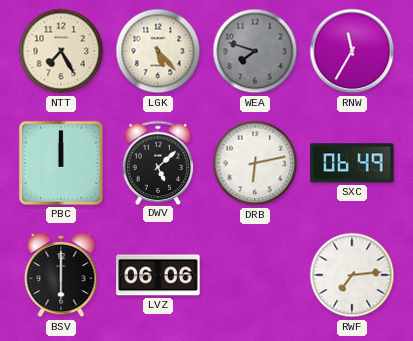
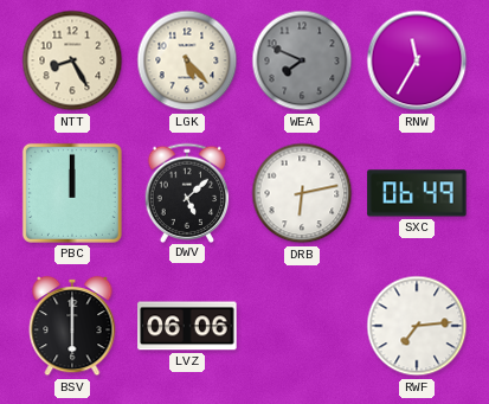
NTT: 7:25 -> 8:25
WEA: 7:48 -> 7:49
